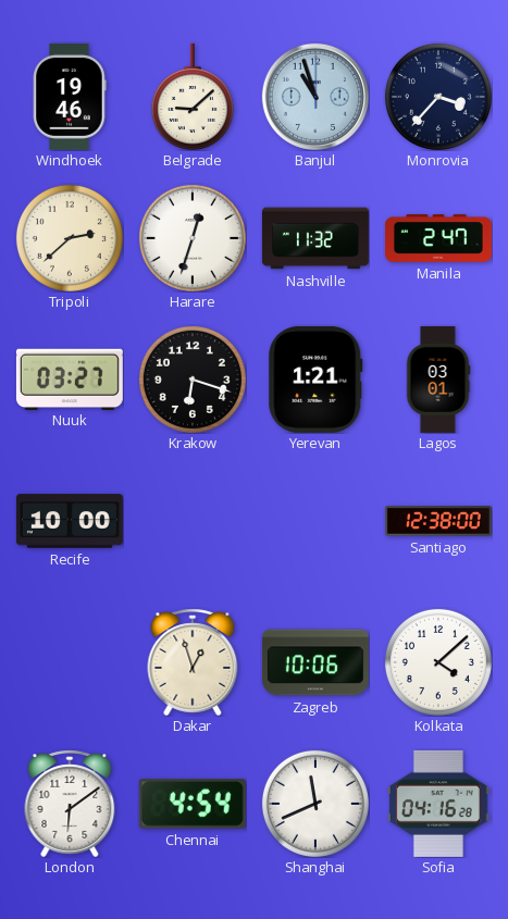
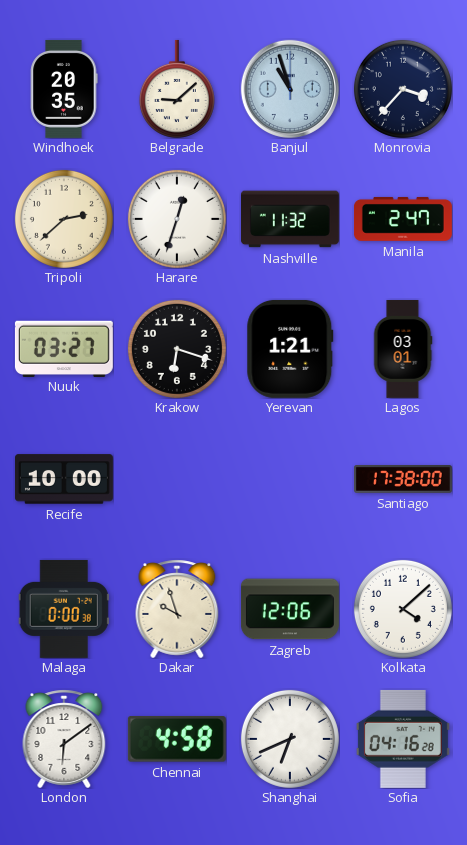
Windhoek: 19:46 -> 20:35
Santiago: 12:38 -> 17:38
Malaga: none -> 0:00
Dakar: 12:57 -> 9:57
Zagreb: 10:06 -> 12:06
Chennai: 4:54 -> 4:58
Shanghai: 11:41 -> 6:41
